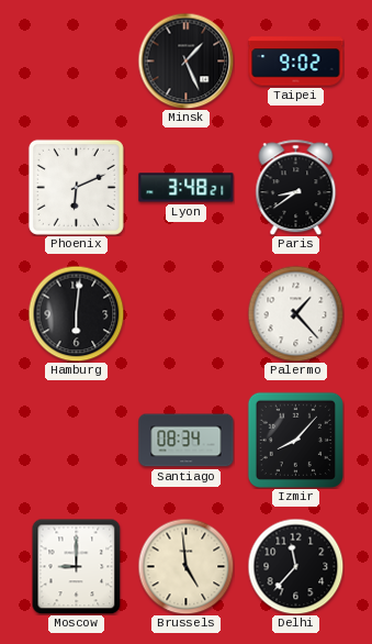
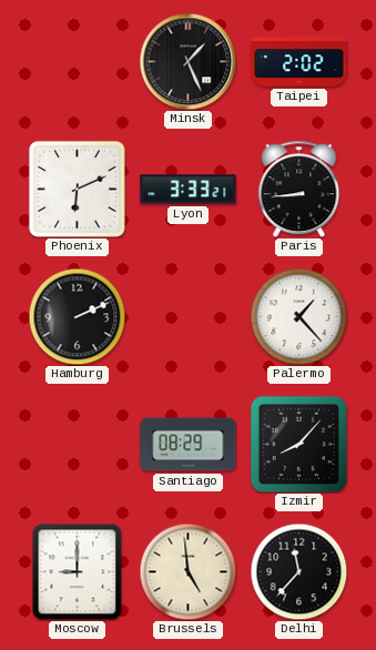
Taipei: 9:02 -> 2:02
Lyon: 3:48 -> 3:33
Paris: 8:39 -> 8:44
Hamburg: 6:01 -> 2:11
Santiago: 08:34 -> 08:29
